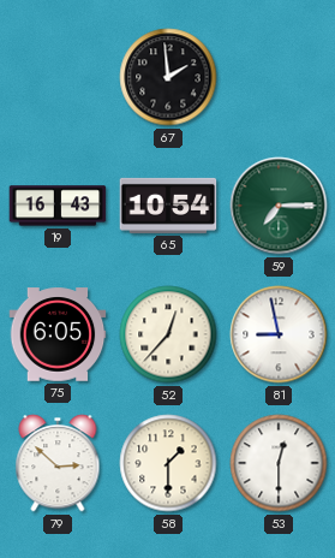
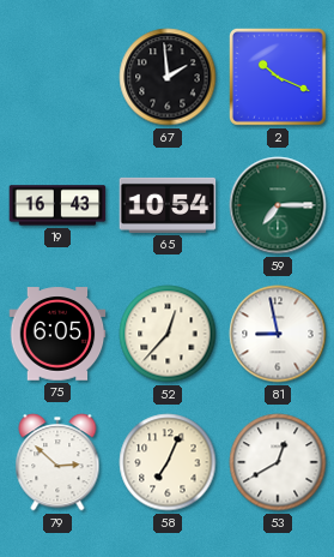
2: none -> 10:19
58: 1:30 -> 7:04
53: 12:30 -> 12:40
